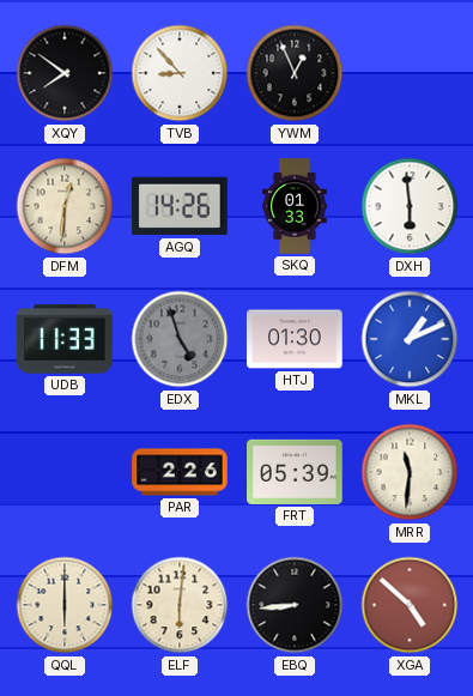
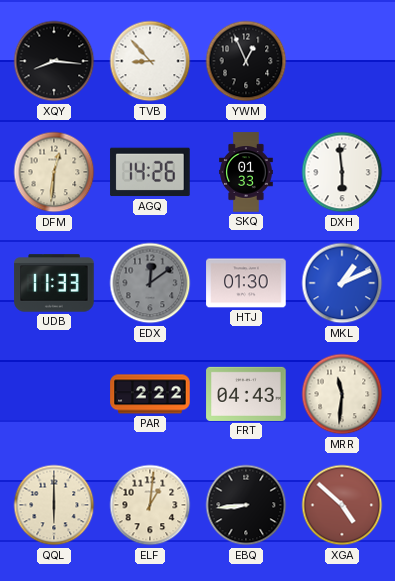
XQY: 7:51 -> 8:16
EDX: 4:57 -> 12:09
PAR: 2:26 -> 2:22
FRT: 05:39 -> 04:43
ELF: 6:01 -> 1:01
